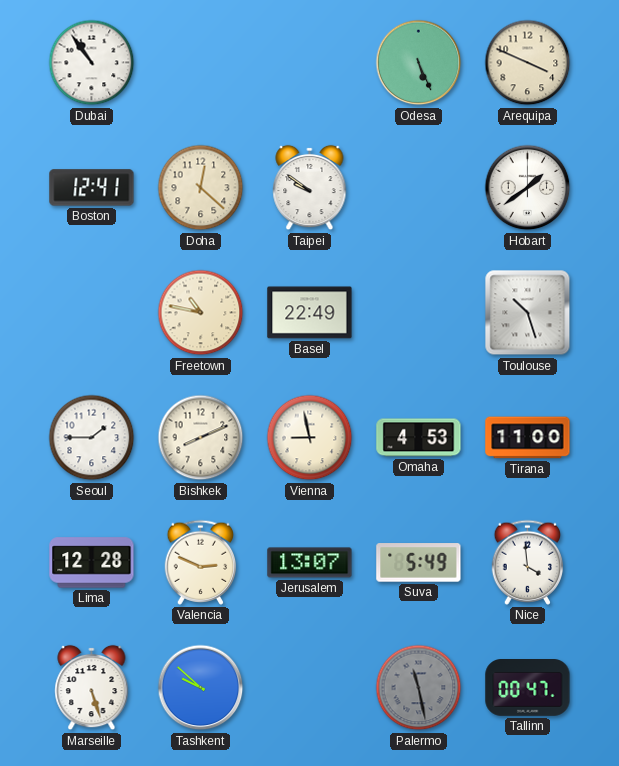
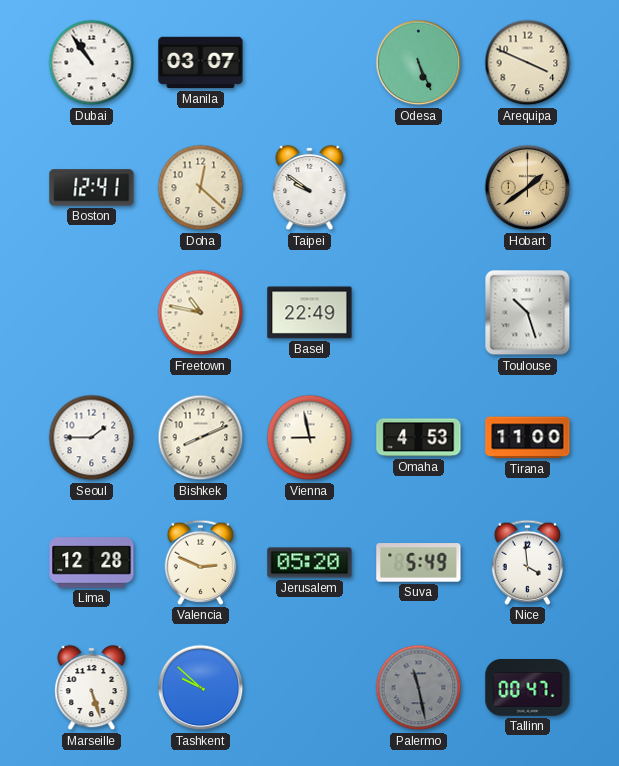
Manila: none -> 03:07
Hobart dial: white -> champagne
Jerusalem: 13:07 -> 05:20
